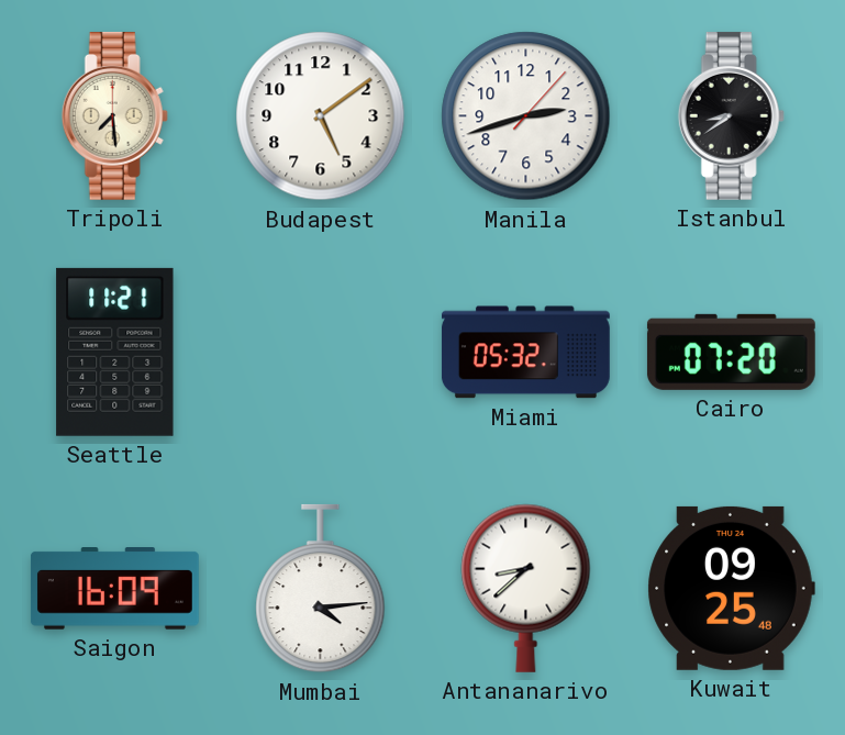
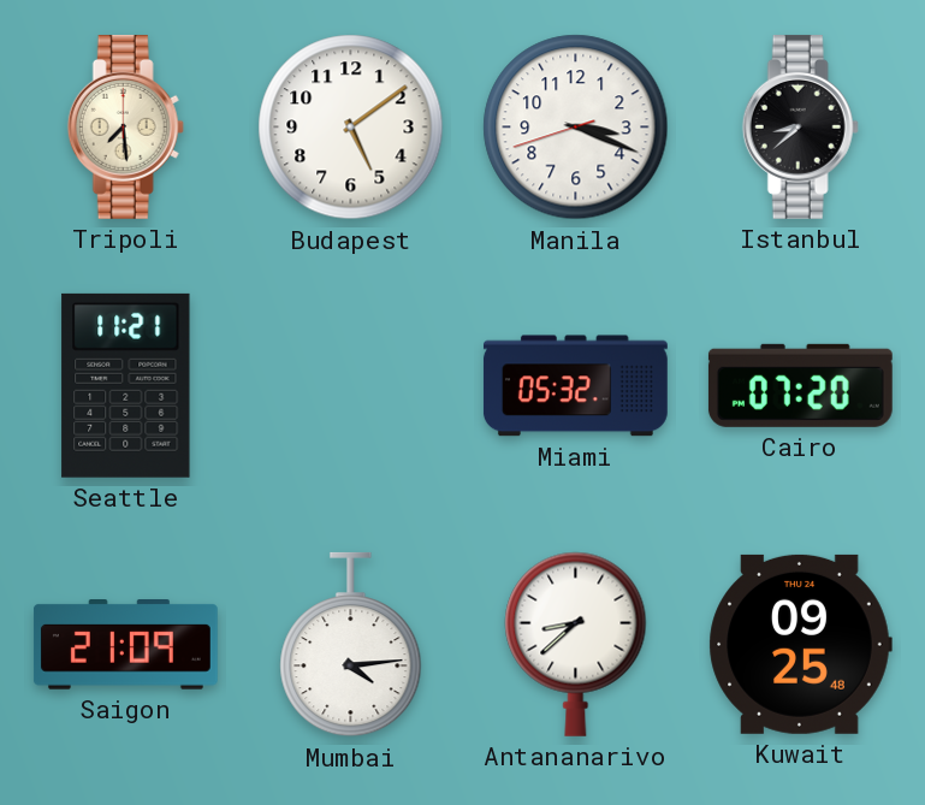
Manila: 2:42 -> 3:18
Istanbul: 8:39 -> 8:38
Saigon: 16:09 -> 21:09
